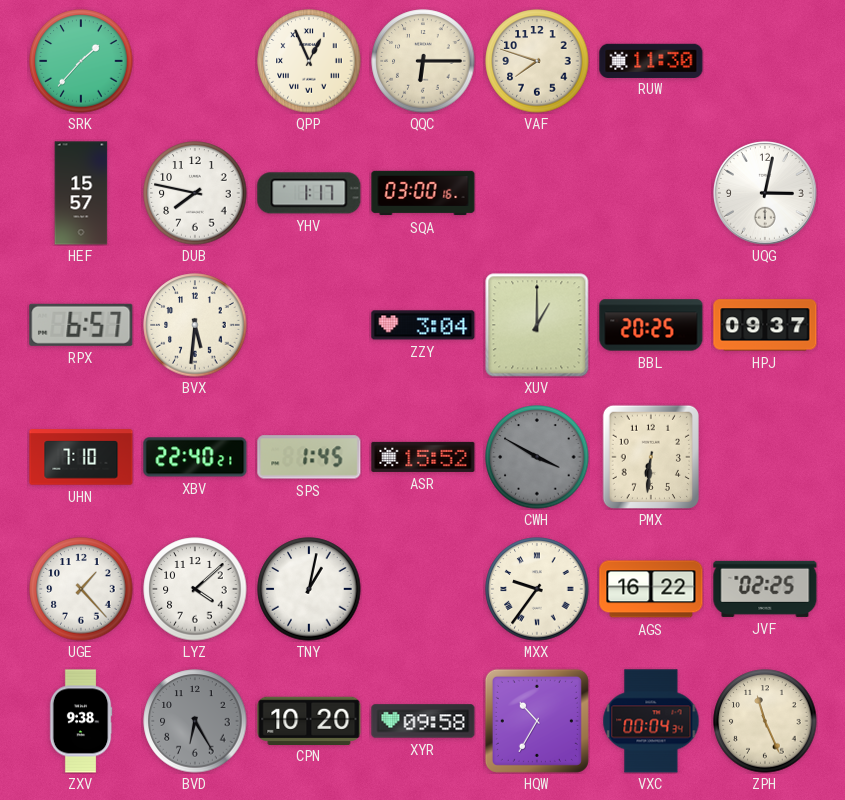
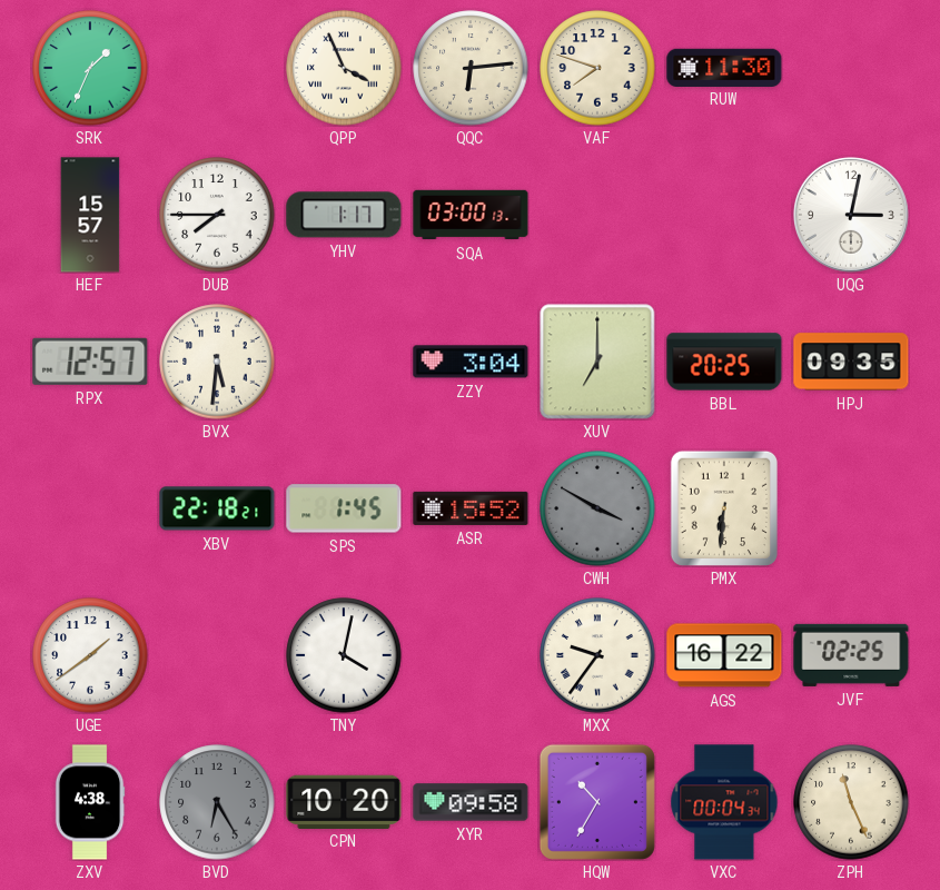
SRK: 1:37 -> 1:34
QPP: 12:56 -> 3:56
QQC: 6:15 -> 6:14
DUB: 7:47 -> 7:45
SQA: 03:00:16 -> 03:00:13
RPX: 6:57 -> 12:57
XUV: 1:00 -> 7:00
HPJ: 09:37 -> 09:35
UHN: 7:10 -> none
XBV: 22:40 -> 22:18
UGE: 1:23 -> 1:39
LYZ: 4:08 -> none
TNY: 1:02 -> 4:02
ZXV: 9:38 -> 4:38
